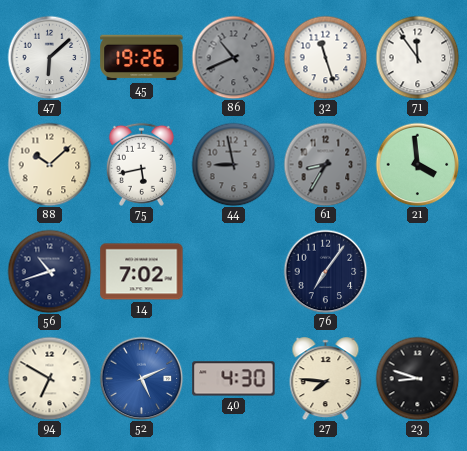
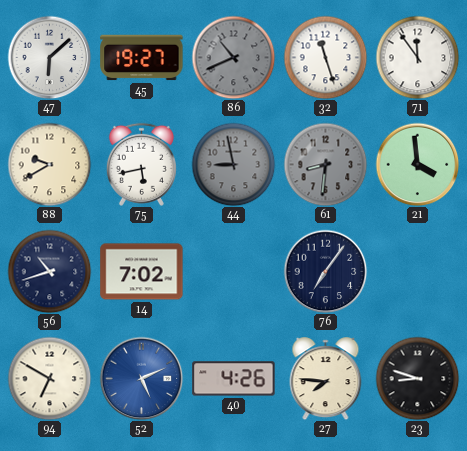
45: 19:26 -> 19:27
88: 10:08 -> 9:40
61: 8:35 -> 8:31
40: 4:30 -> 4:26
